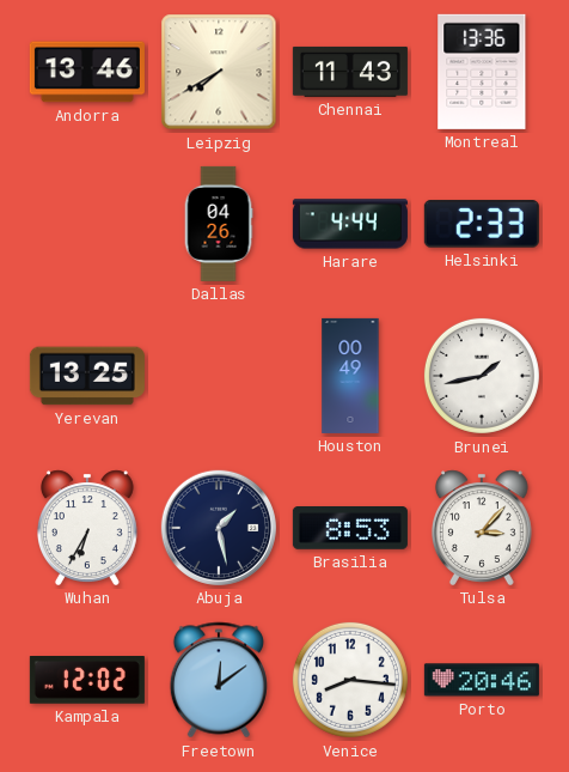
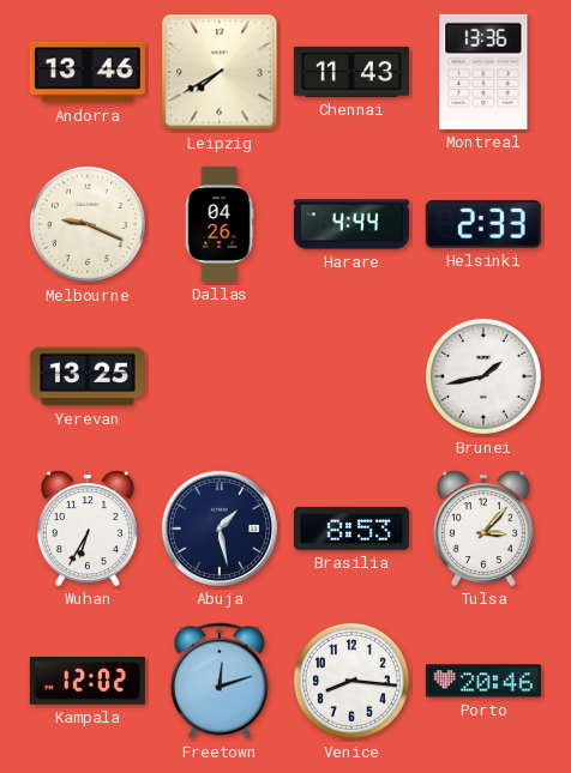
Melbourne: none -> 9:19
Houston: 00:49 -> none
Freetown: 12:09 -> 12:12
